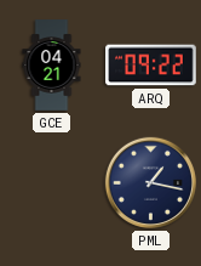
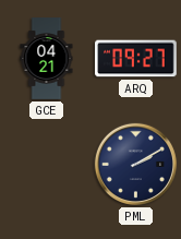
ARQ: 09:22 -> 09:27
PML: 1:17 -> 2:10
